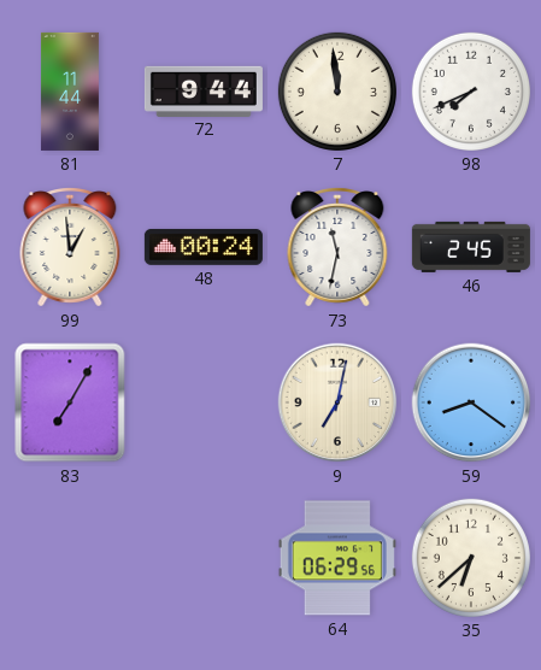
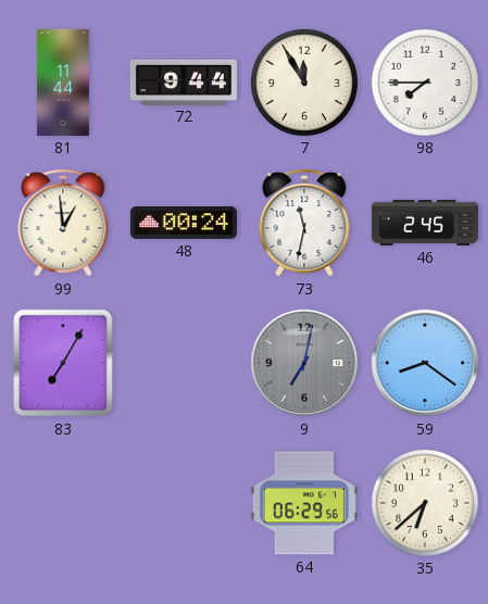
7: 11:59 -> 11:55
98: 7:41 -> 7:45
9 dial: cream -> grey
